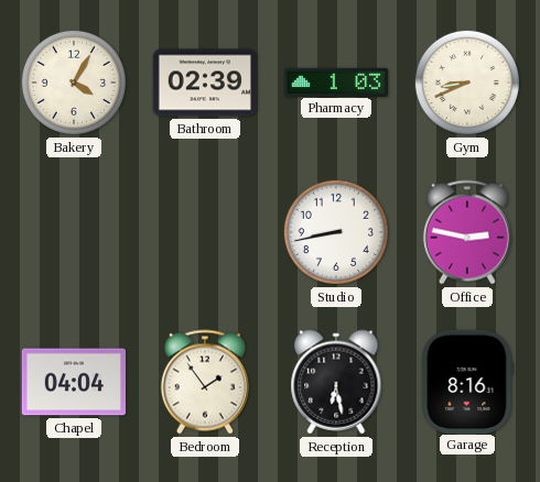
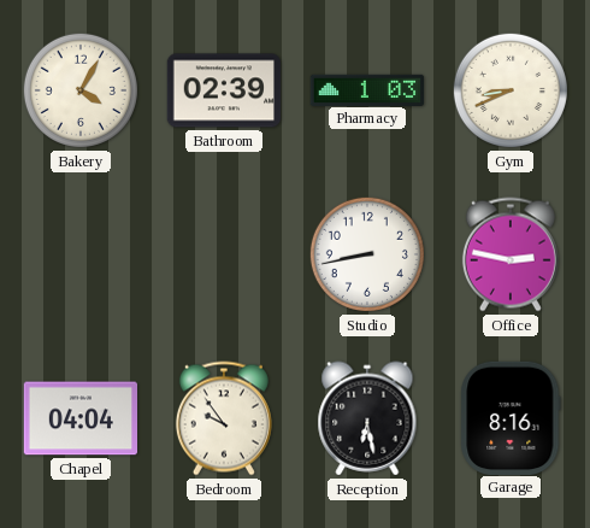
Bedroom: 1:54 -> 9:54
